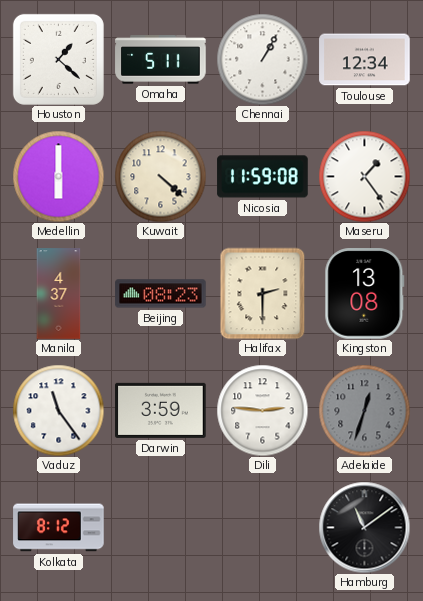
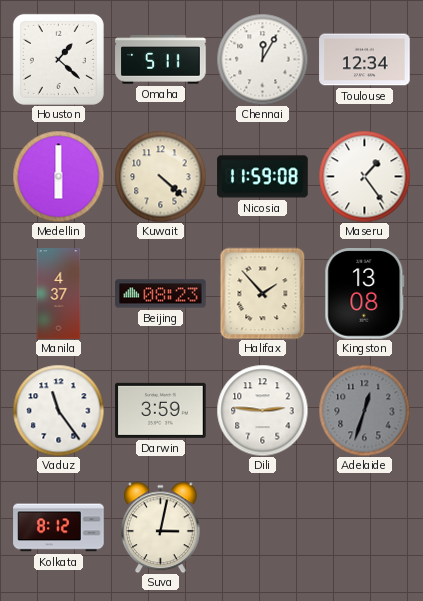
Chennai: 1:05 -> 12:05
Halifax: 2:30 -> 1:53
Suva: none -> 3:02
Hamburg: 11:09 -> none
